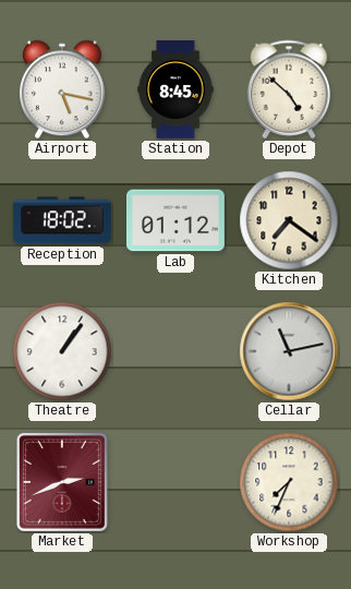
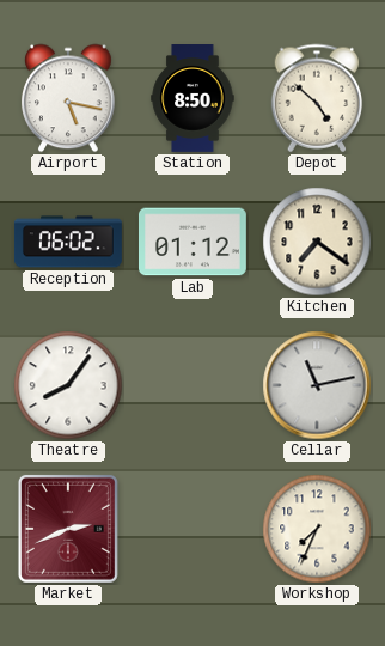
Station: 8:45 -> 8:50
Reception: 18:02 -> 06:02
Theatre: 1:06 -> 8:06
